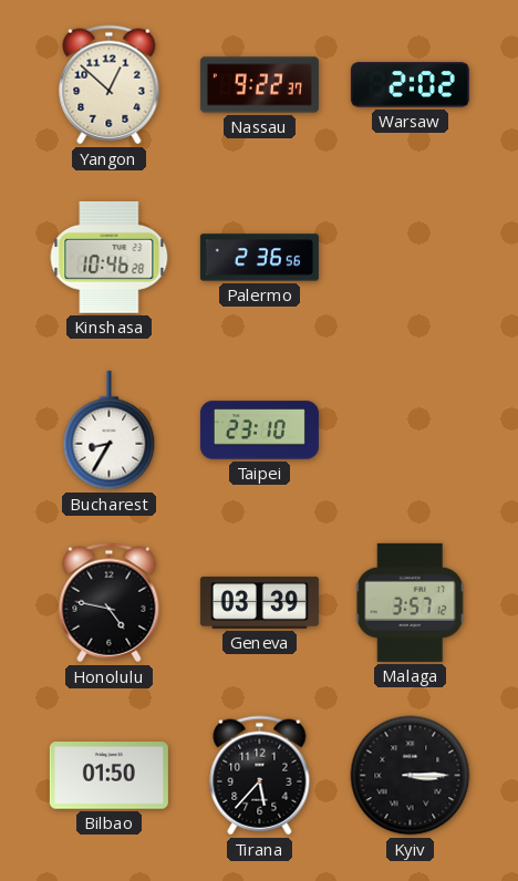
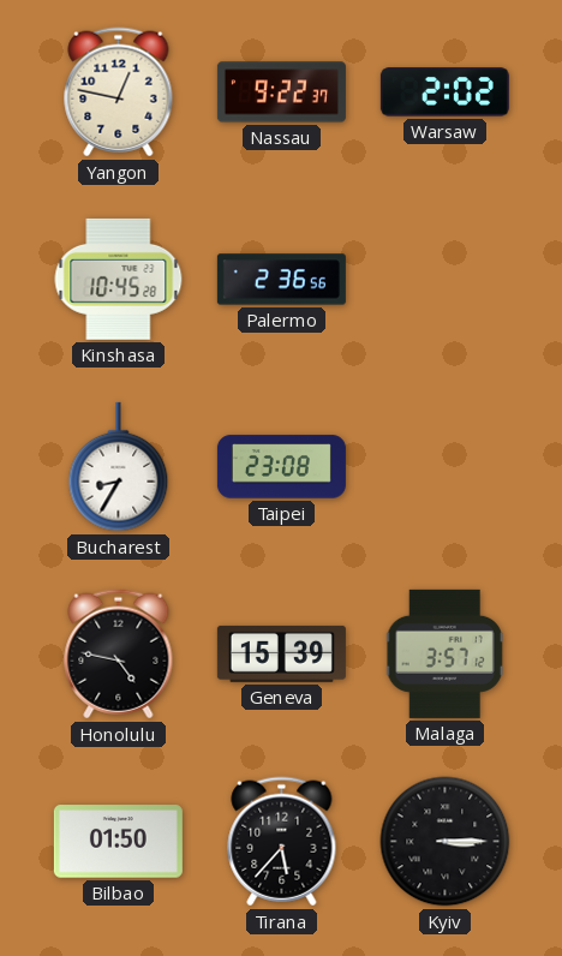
Yangon: 12:52 -> 12:47
Kinshasa: 10:46 -> 10:45
Taipei: 23:10 -> 23:08
Geneva: 03:39 -> 15:39
